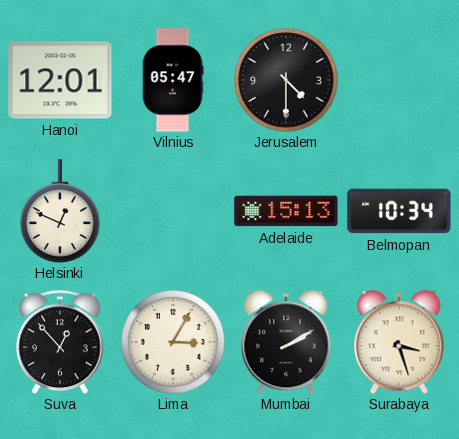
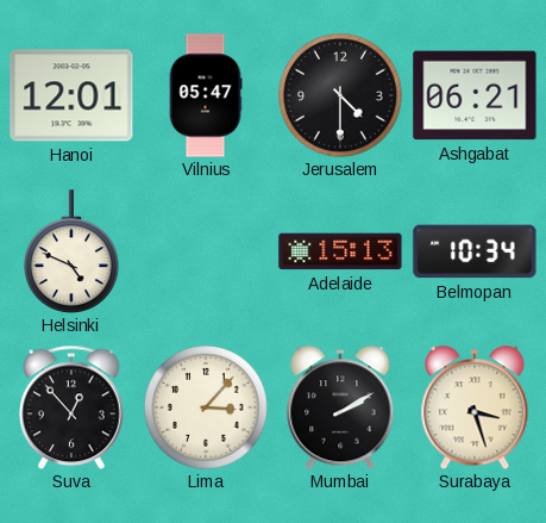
Ashgabat: none -> 06:21
Helsinki: 12:49 -> 4:49
Lima: 3:05 -> 3:07
